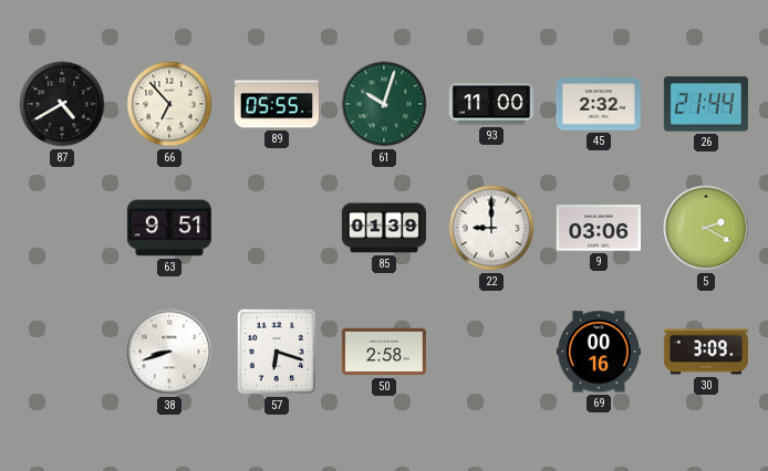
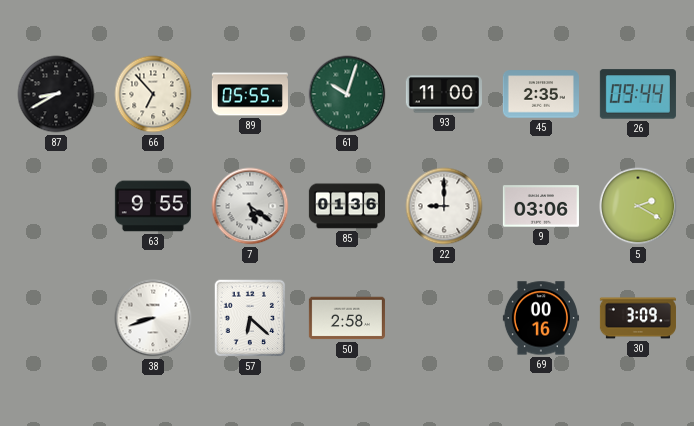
87: 4:40 -> 8:40
45: 2:32 -> 2:35
26: 21:44 -> 09:44
63: 9:51 -> 9:55
7: none -> 5:21
85: 01:39 -> 01:36
57: 6:18 -> 6:22
